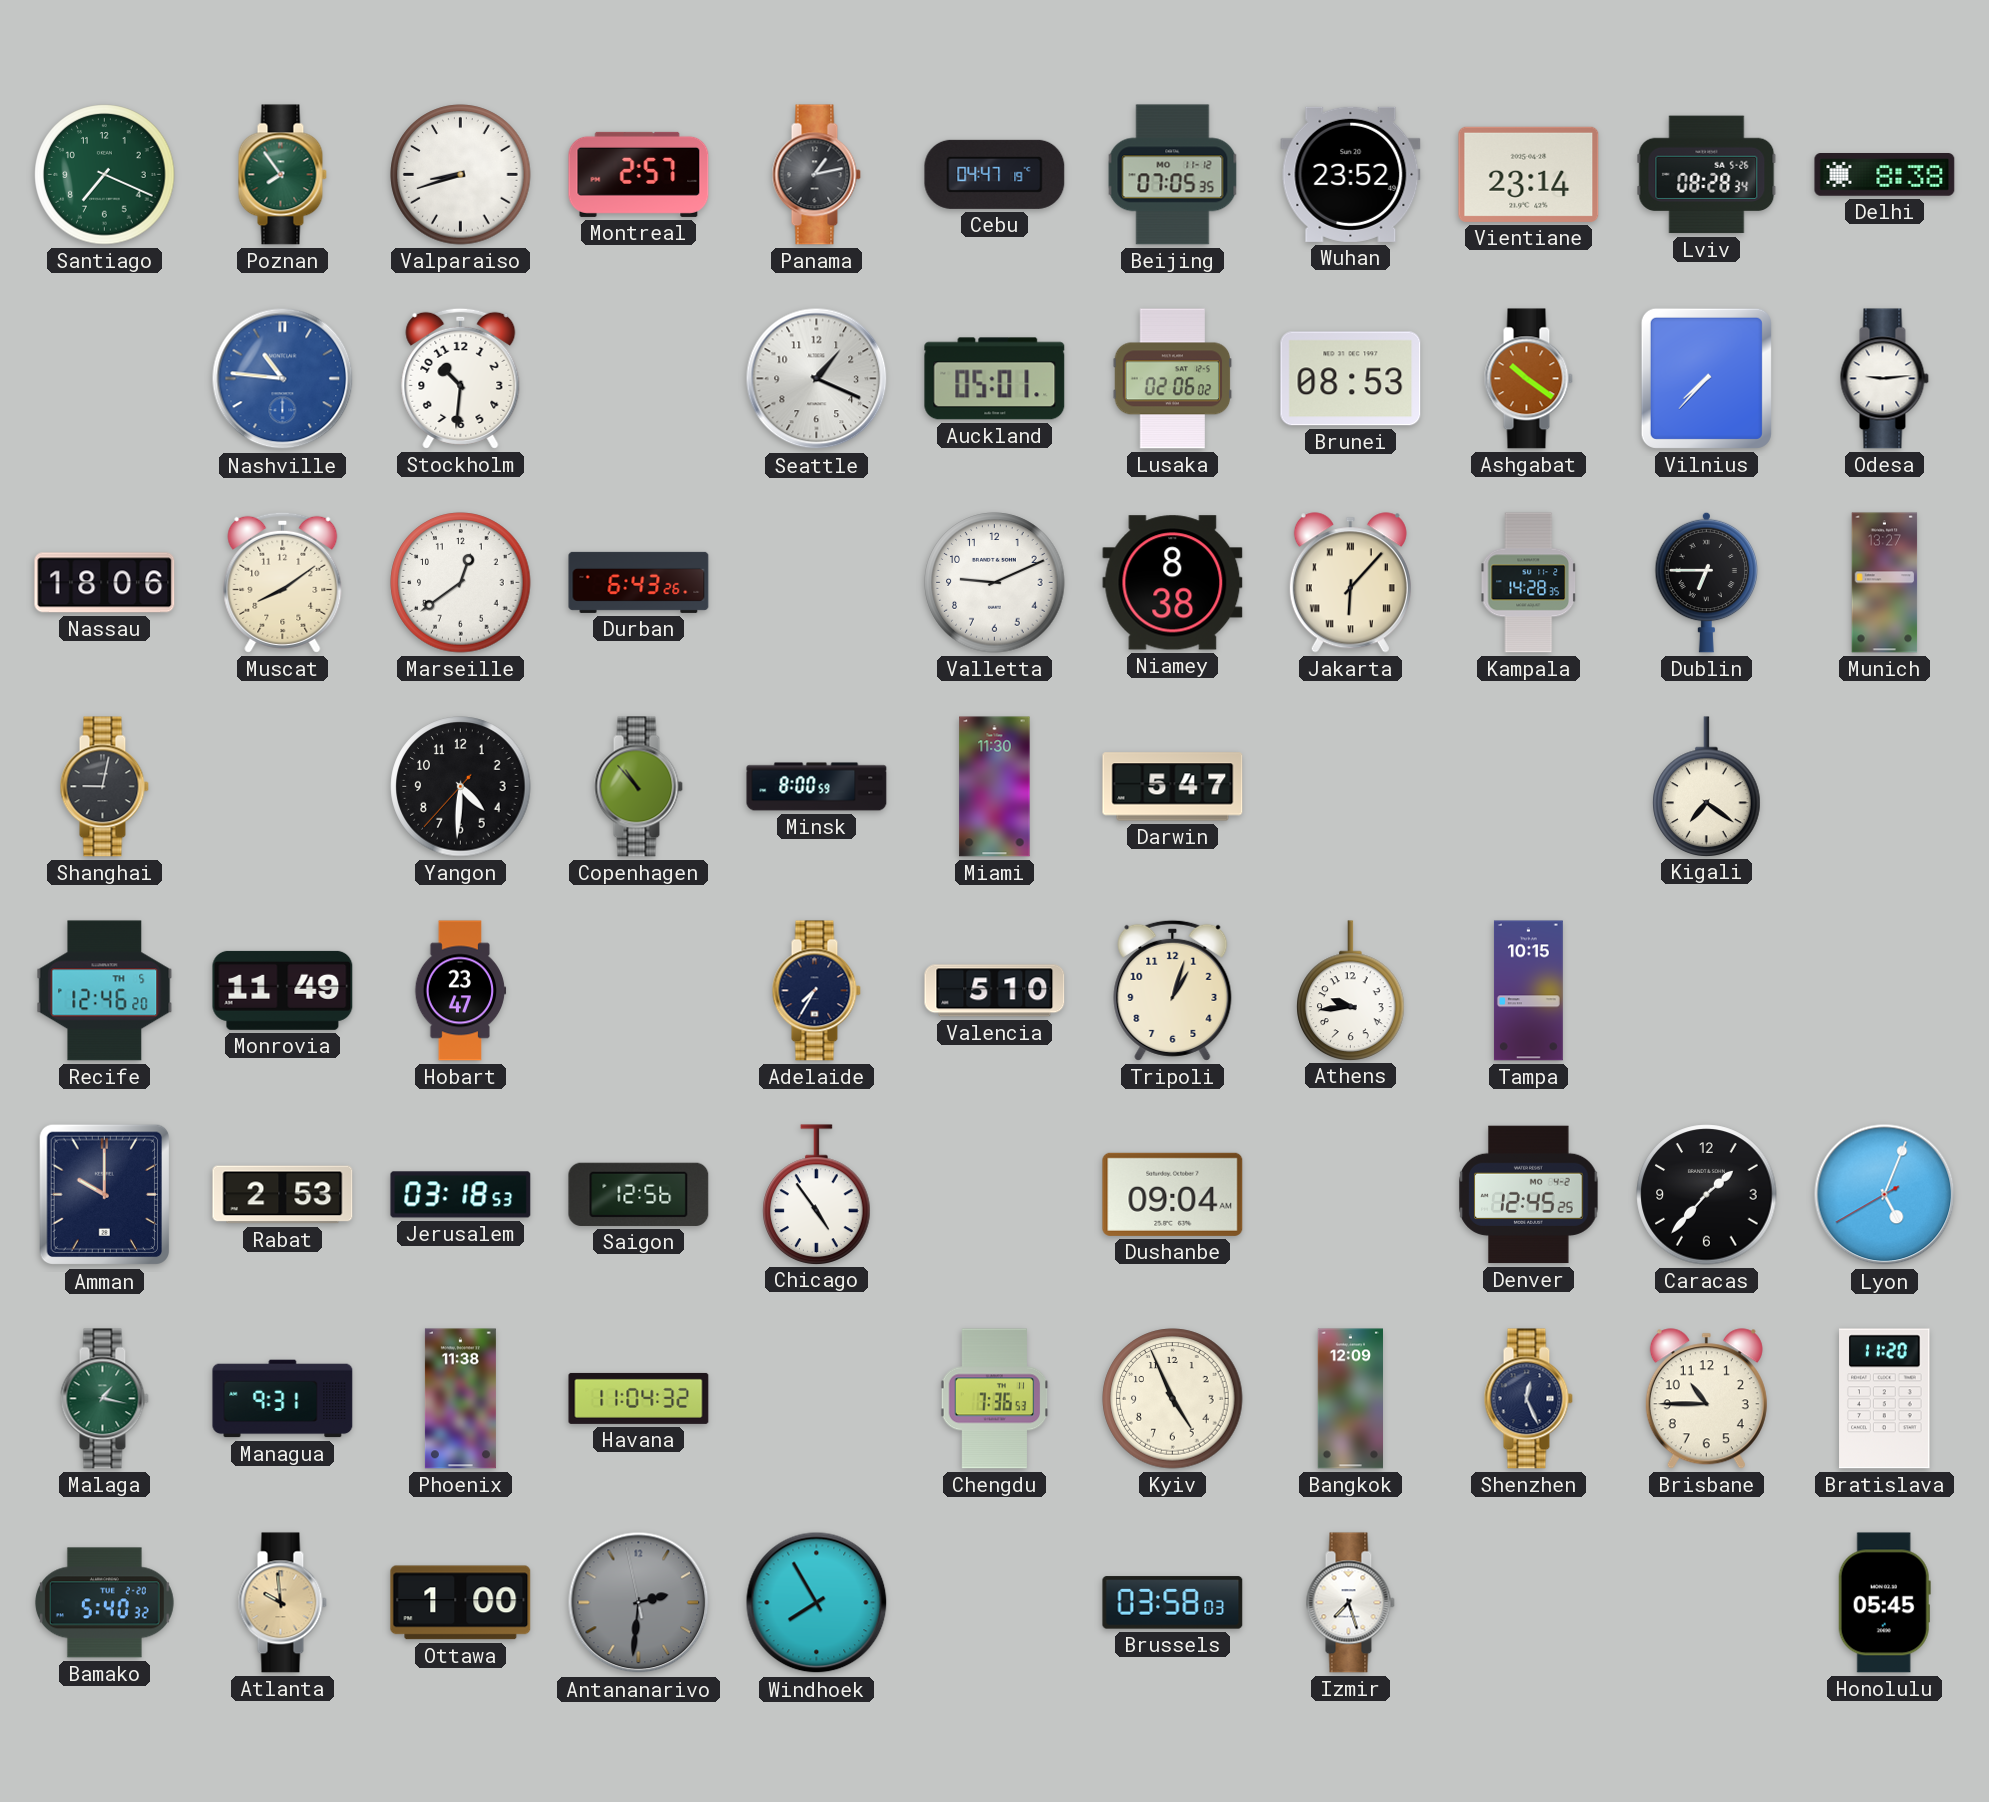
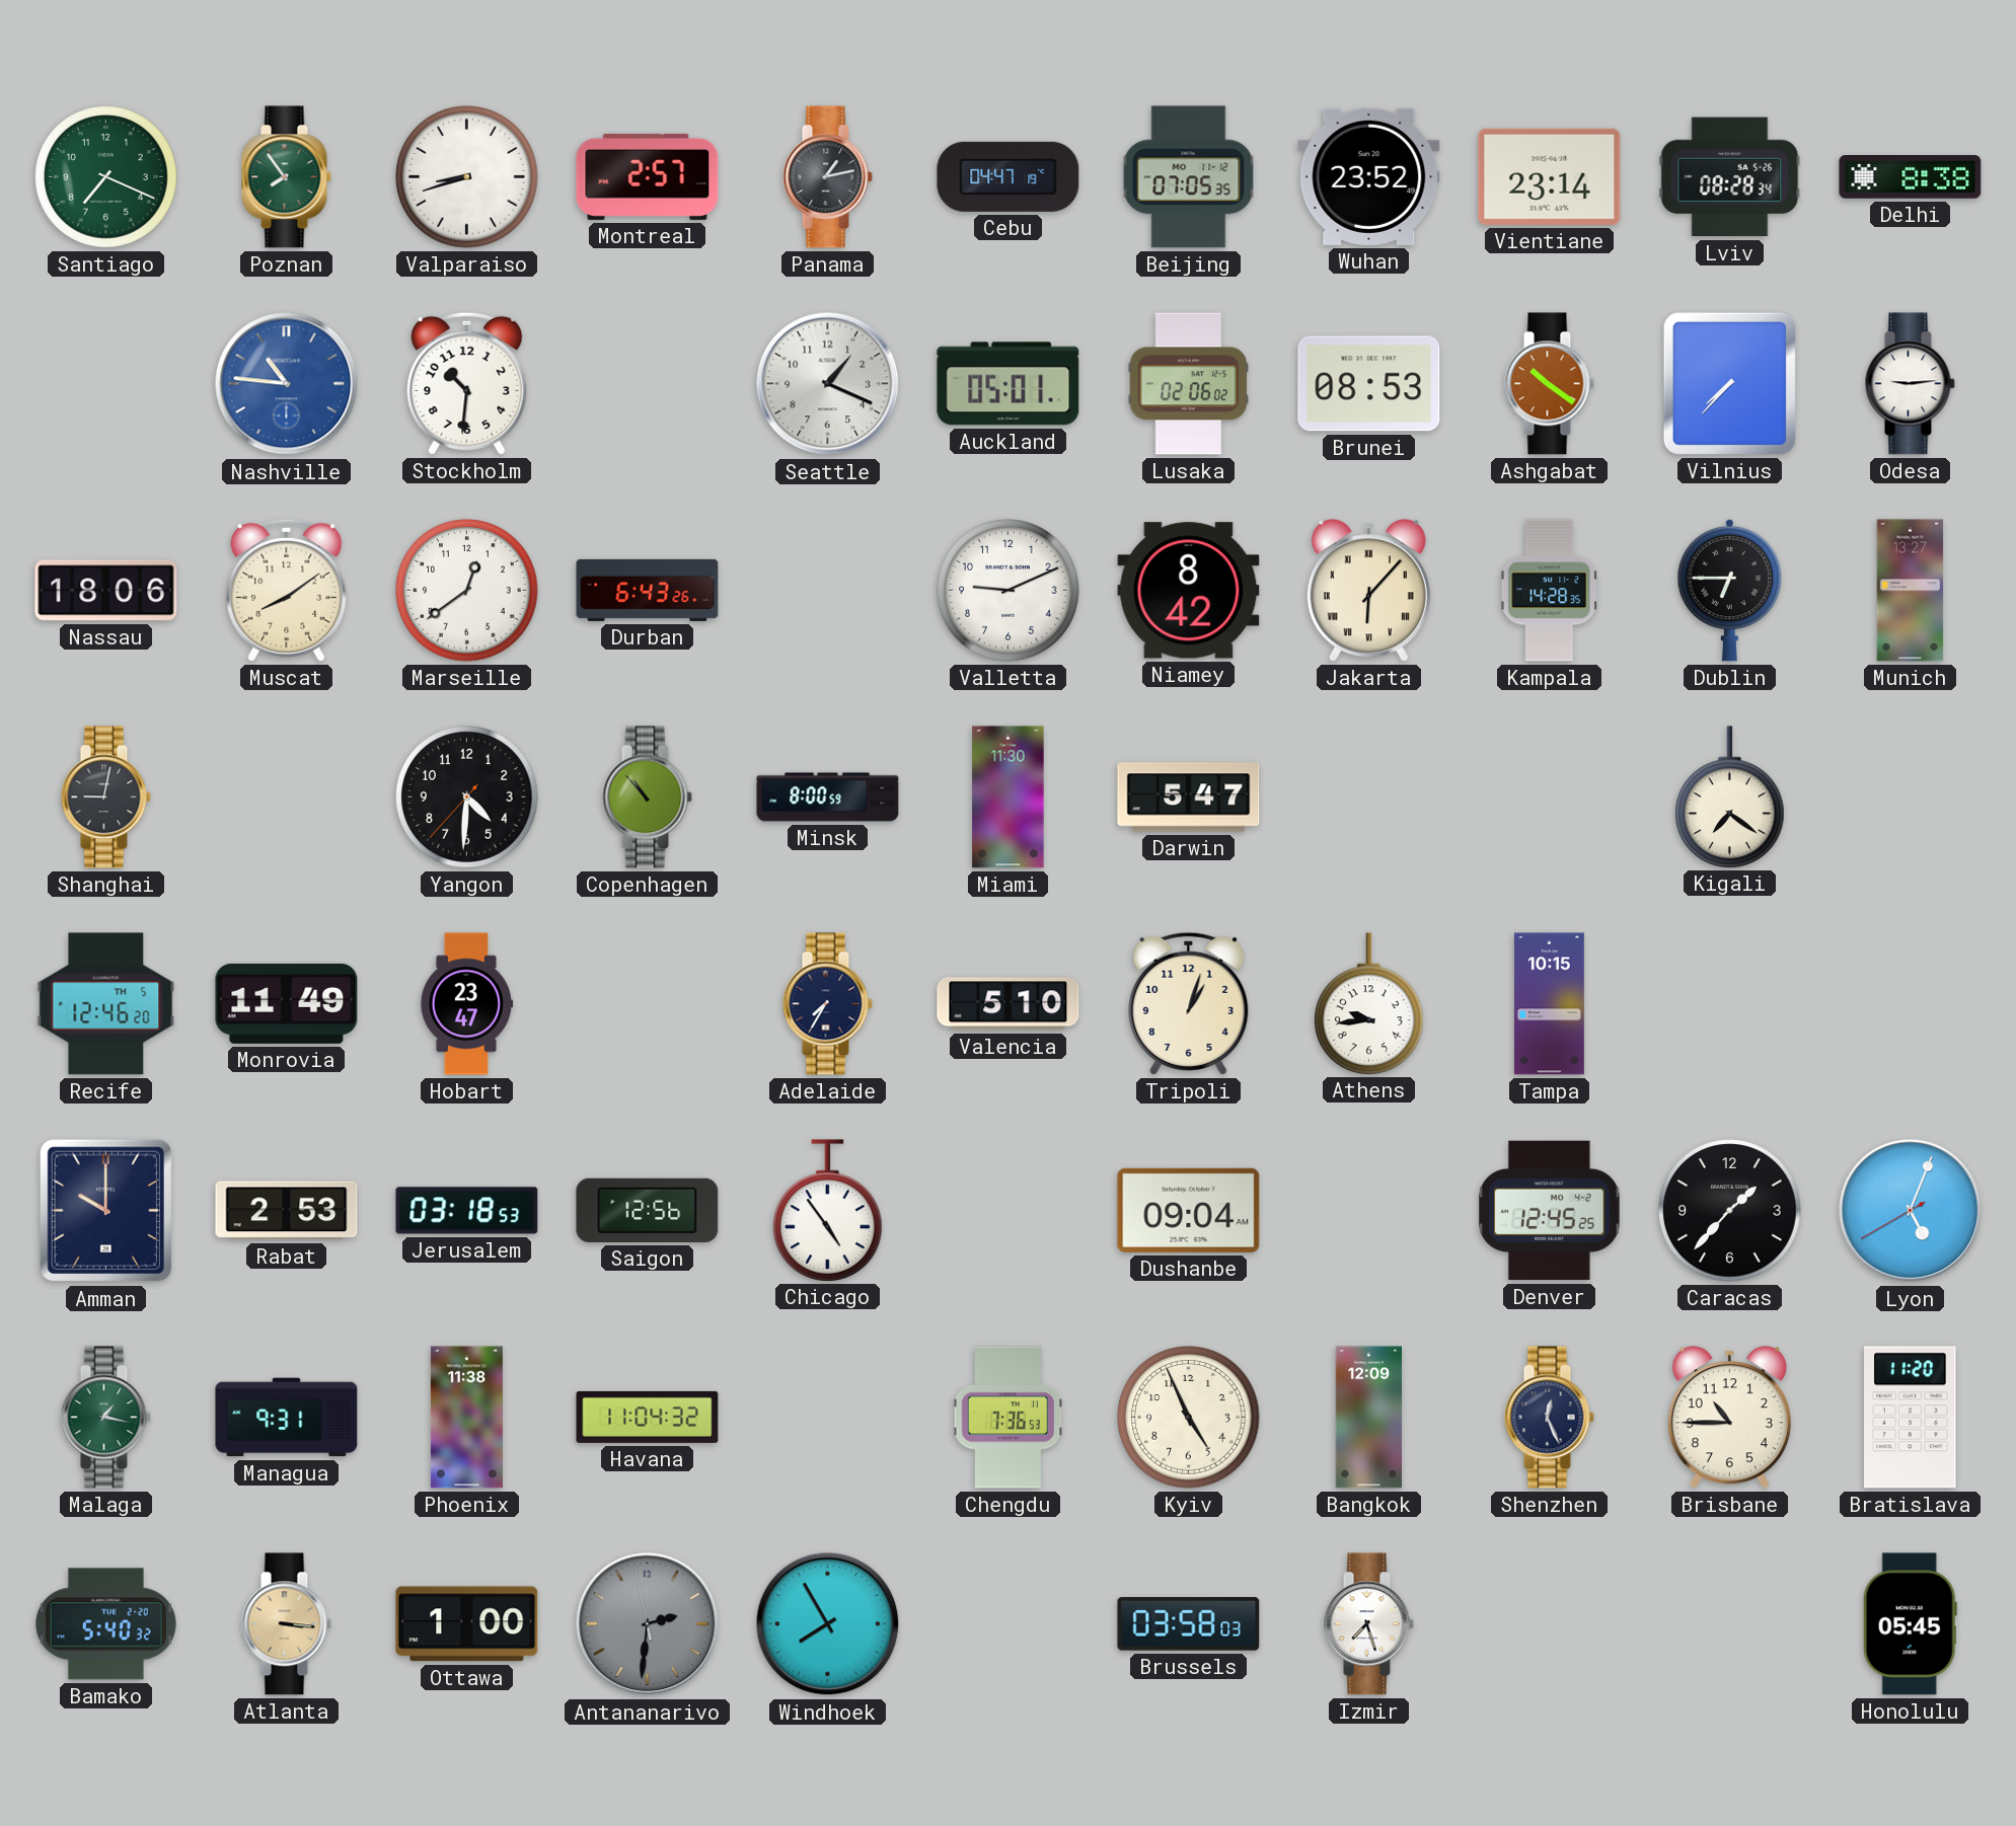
Niamey: 8:38 -> 8:42
Atlanta: 9:59 -> 3:16
